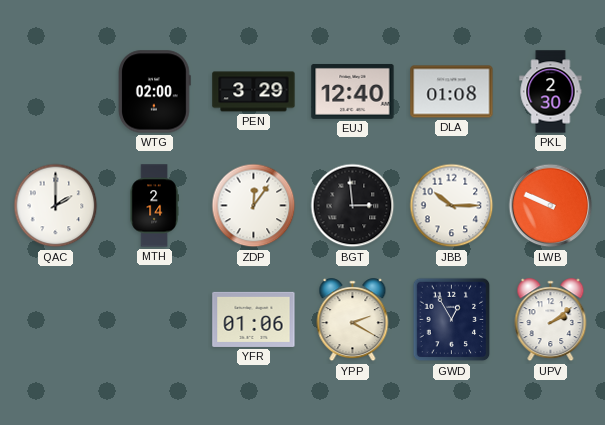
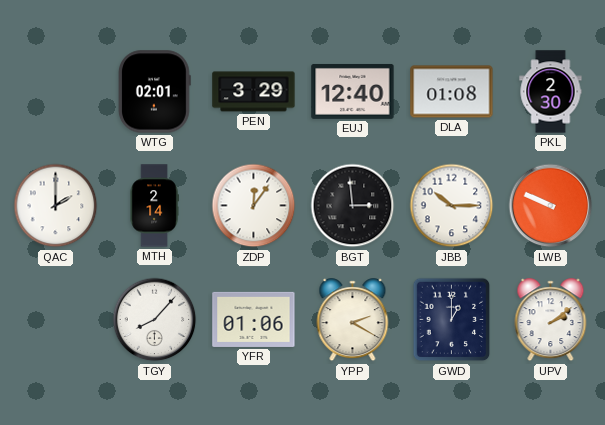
WTG: 02:00 -> 02:01
TGY: none -> 8:07
GWD: 12:55 -> 1:00
